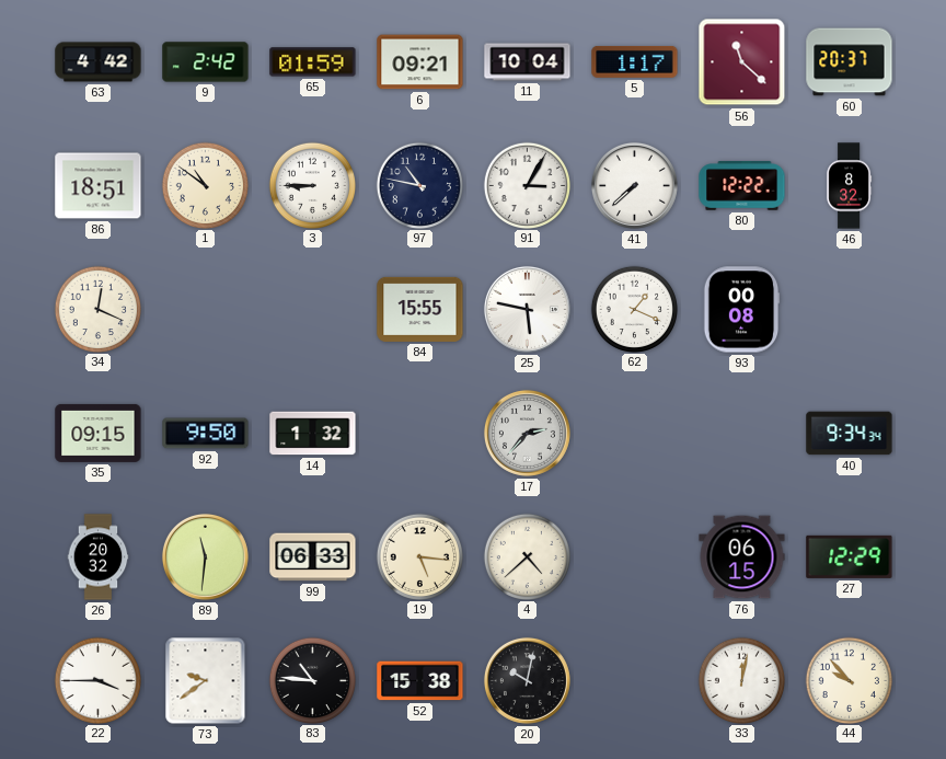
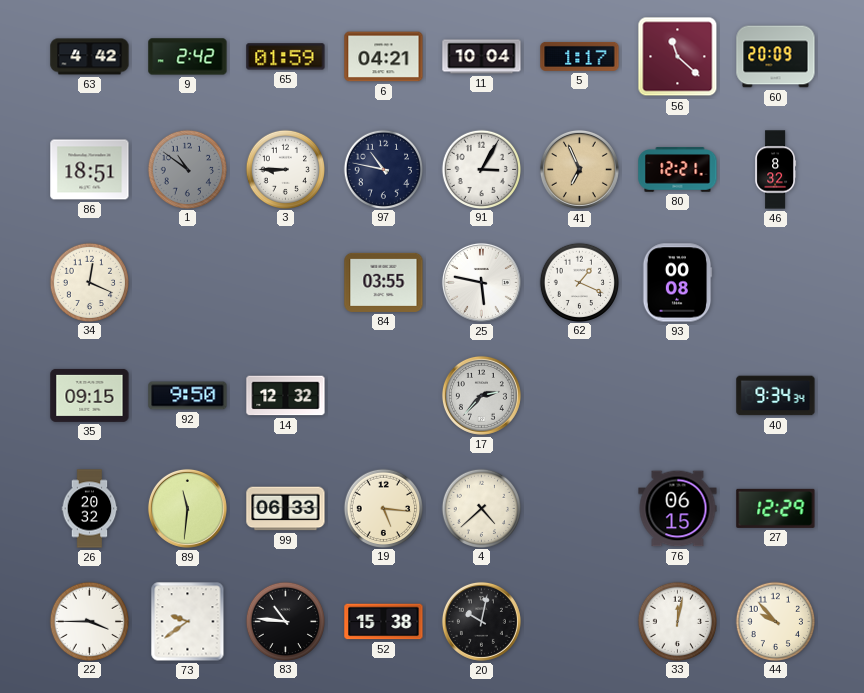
6: 09:21 -> 04:21
60: 20:37 -> 20:09
1 dial: cream -> grey
41: 7:38 -> 6:56
41 dial: white -> champagne
80: 12:22 -> 12:21
84: 15:55 -> 03:55
14: 1:32 -> 12:32
